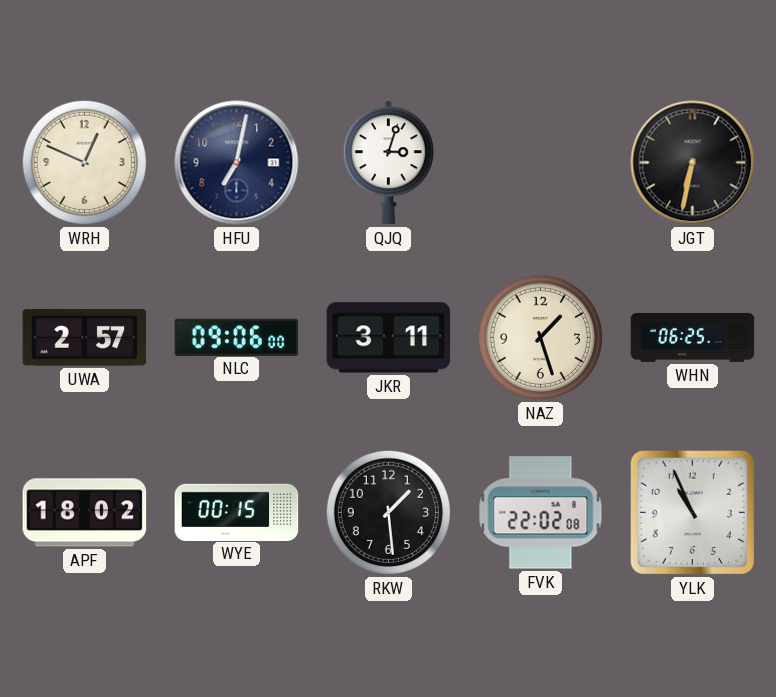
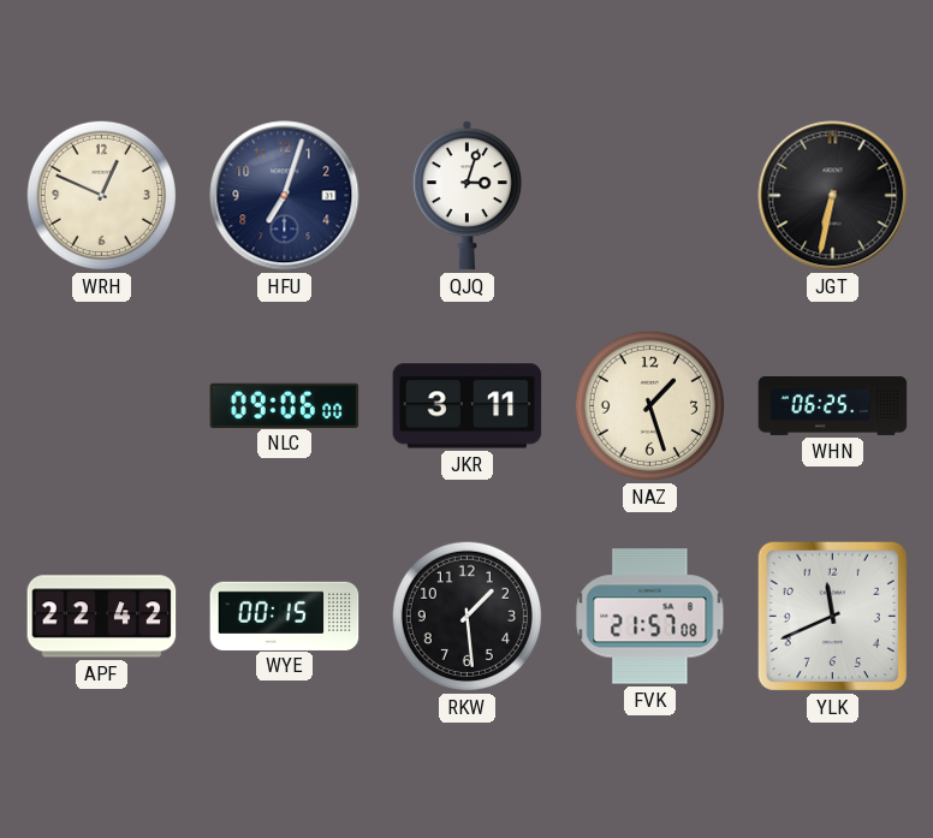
HFU: 7:02 -> 7:03
UWA: 2:57 -> none
APF: 18:02 -> 22:42
FVK: 22:02 -> 21:57
YLK: 10:56 -> 11:41
